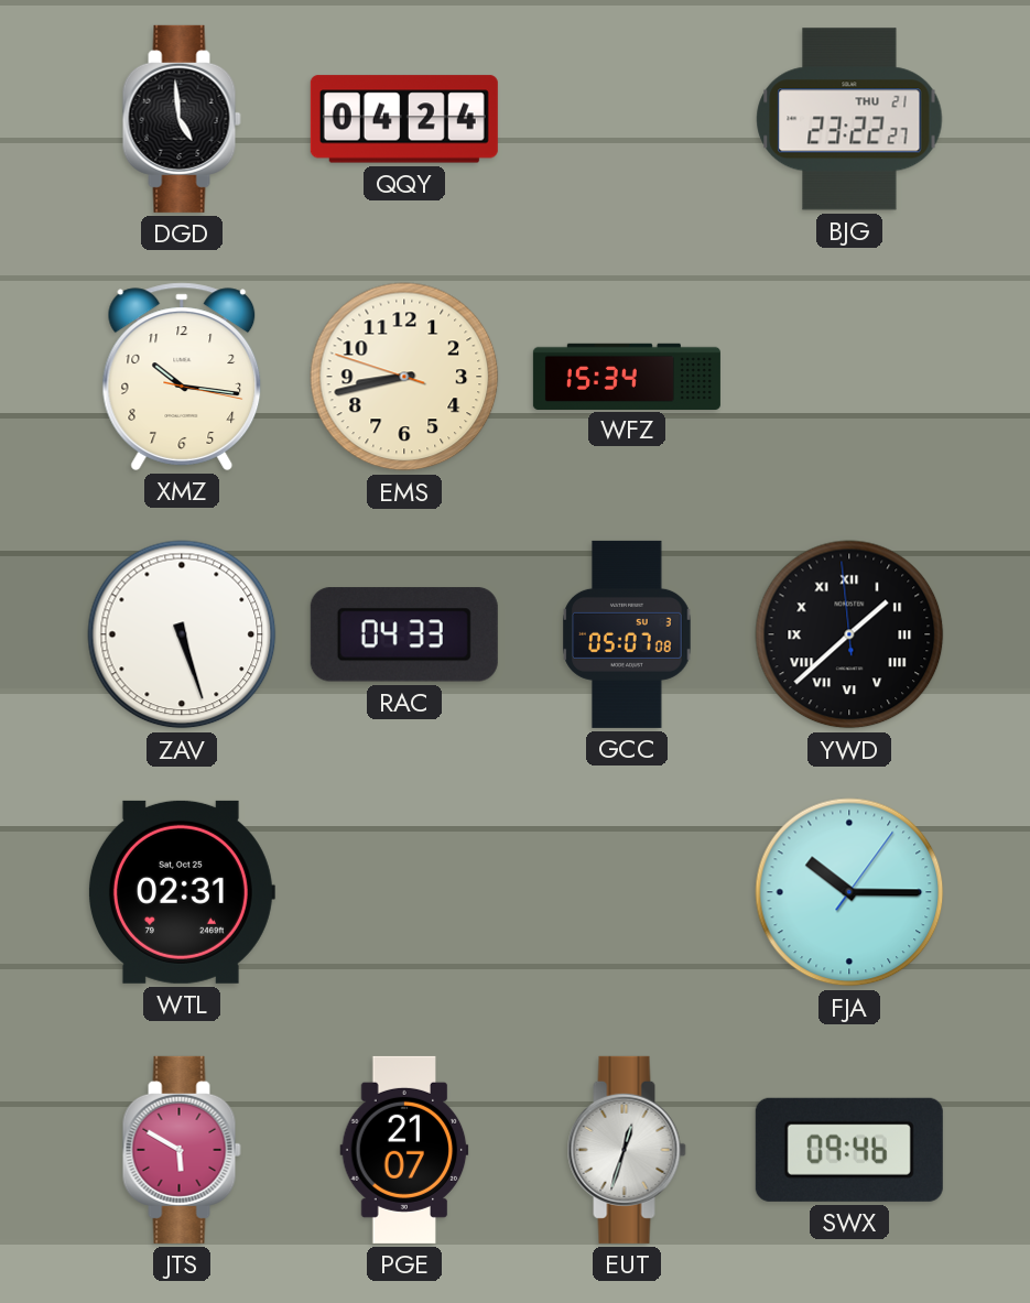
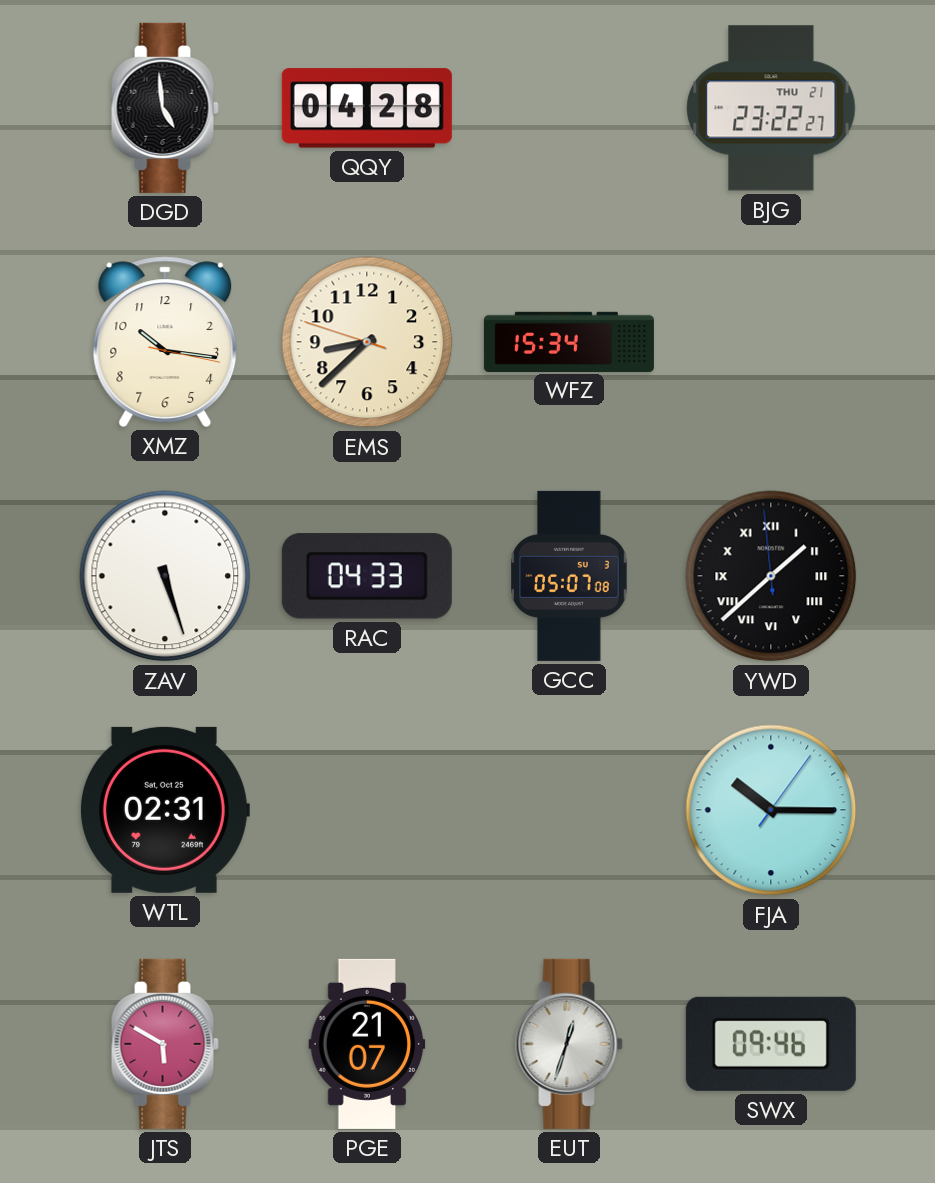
QQY: 04:24 -> 04:28
EMS: 8:42 -> 8:37
